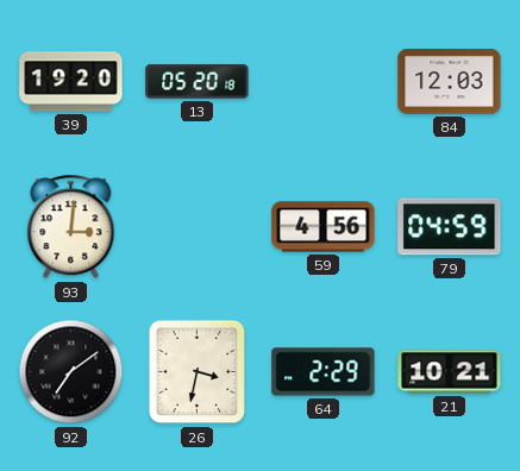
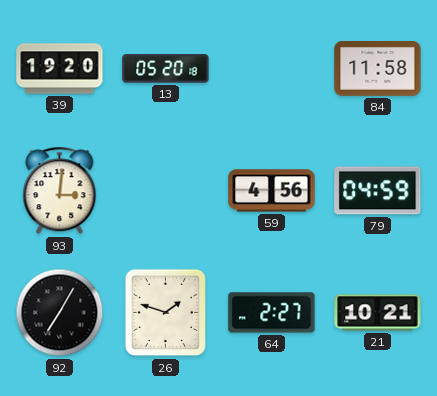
84: 12:03 -> 11:58
92: 7:09 -> 7:05
26: 3:32 -> 1:48
64: 2:29 -> 2:27
